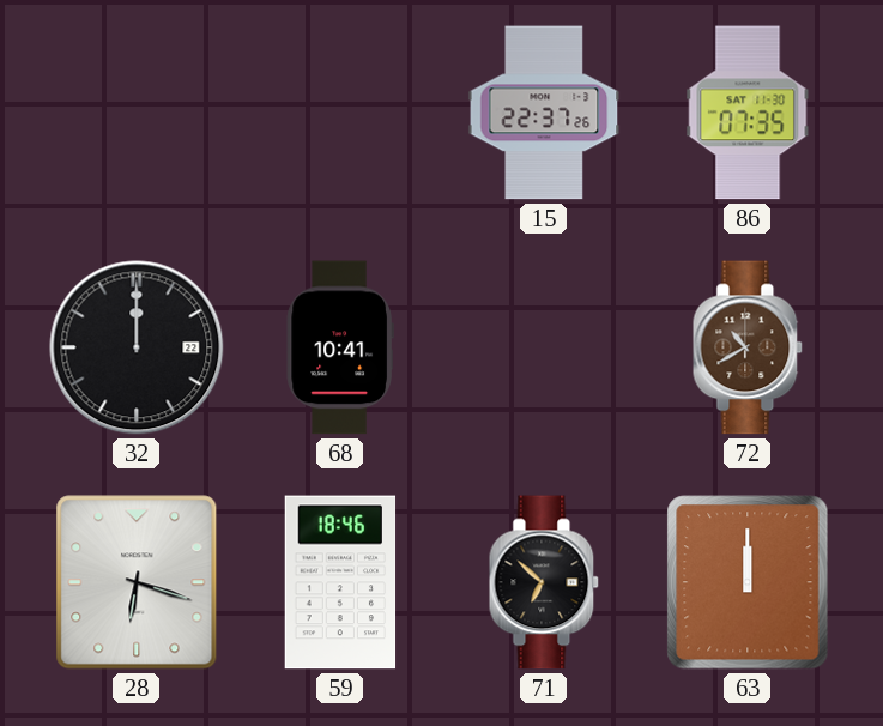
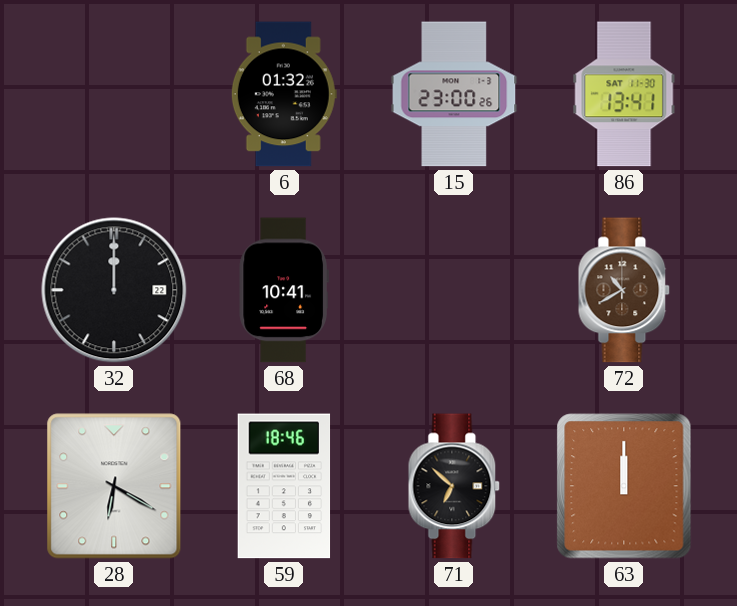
6: none -> 01:32
15: 22:37 -> 23:00
86: 07:35 -> 13:41
28: 6:18 -> 6:20
